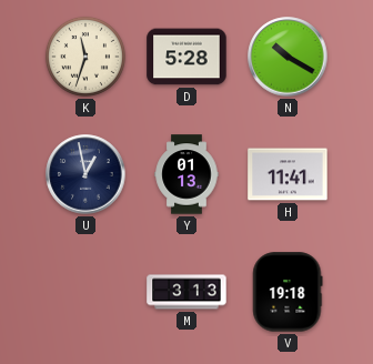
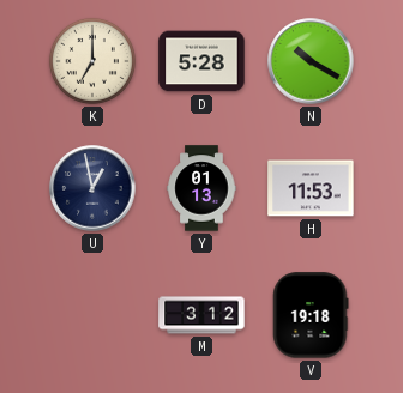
K: 11:33 -> 7:00
H: 11:41 -> 11:53
M: 3:13 -> 3:12
